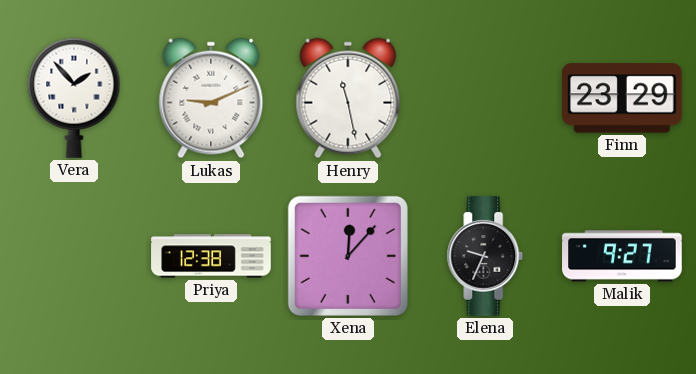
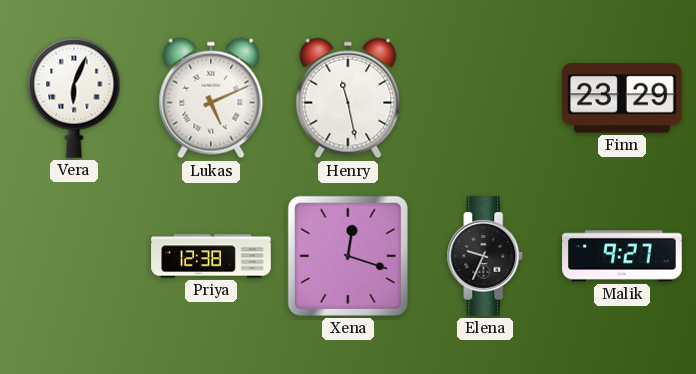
Vera: 1:53 -> 6:04
Lukas: 9:11 -> 5:11
Xena: 12:07 -> 12:18
